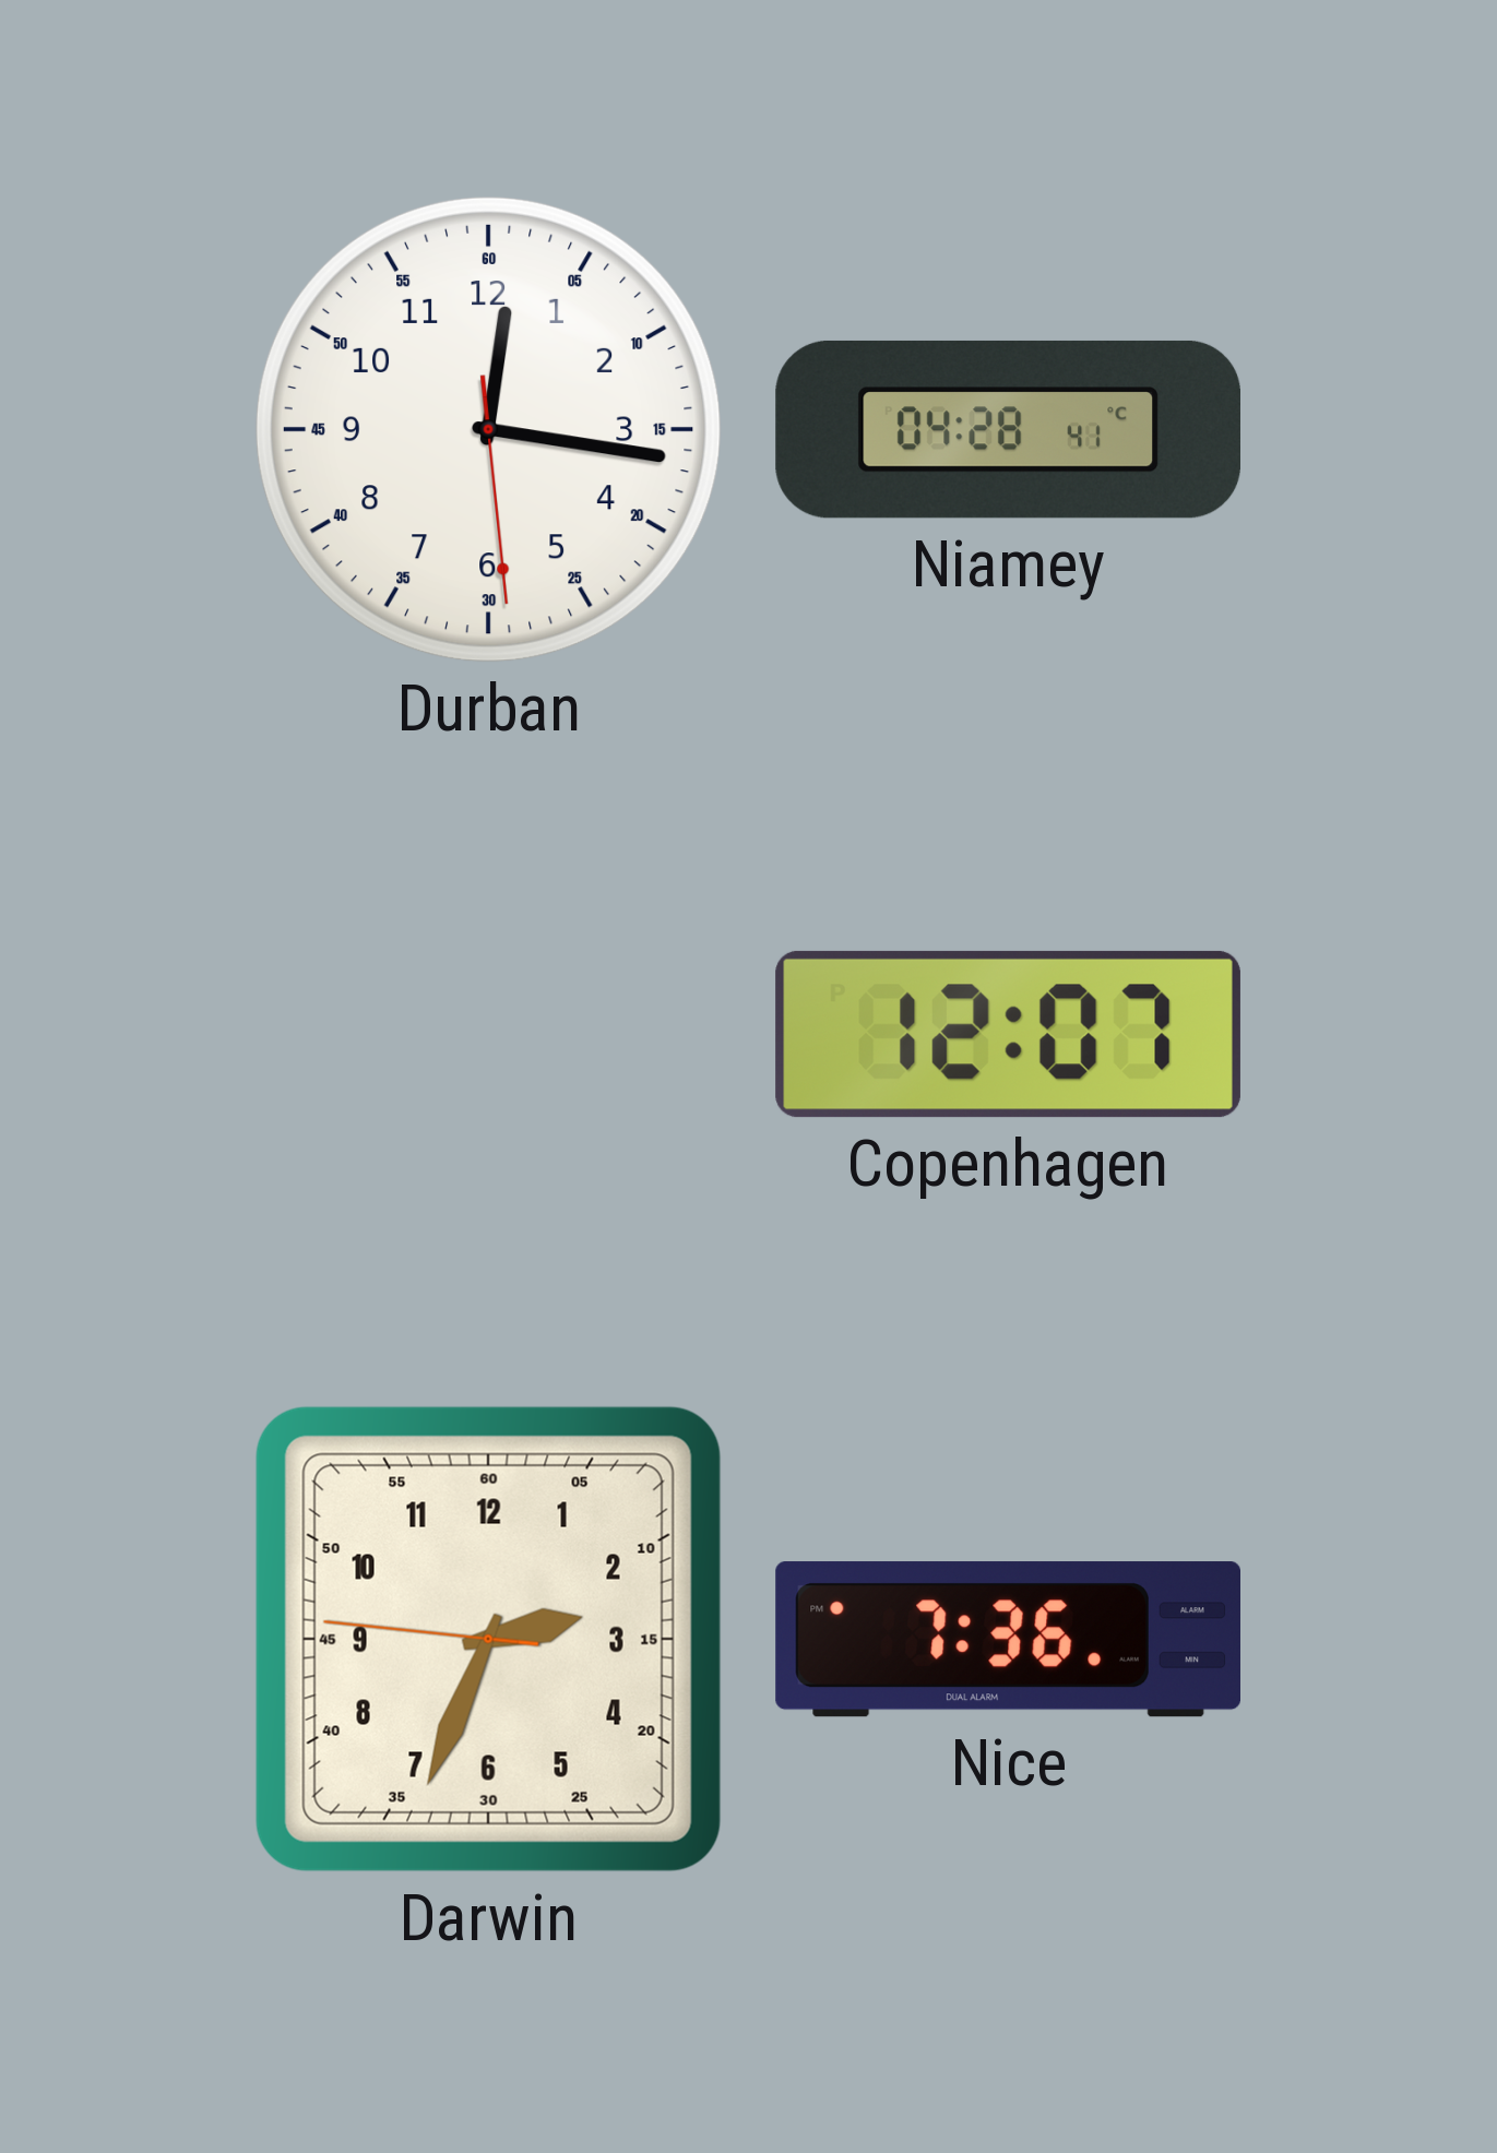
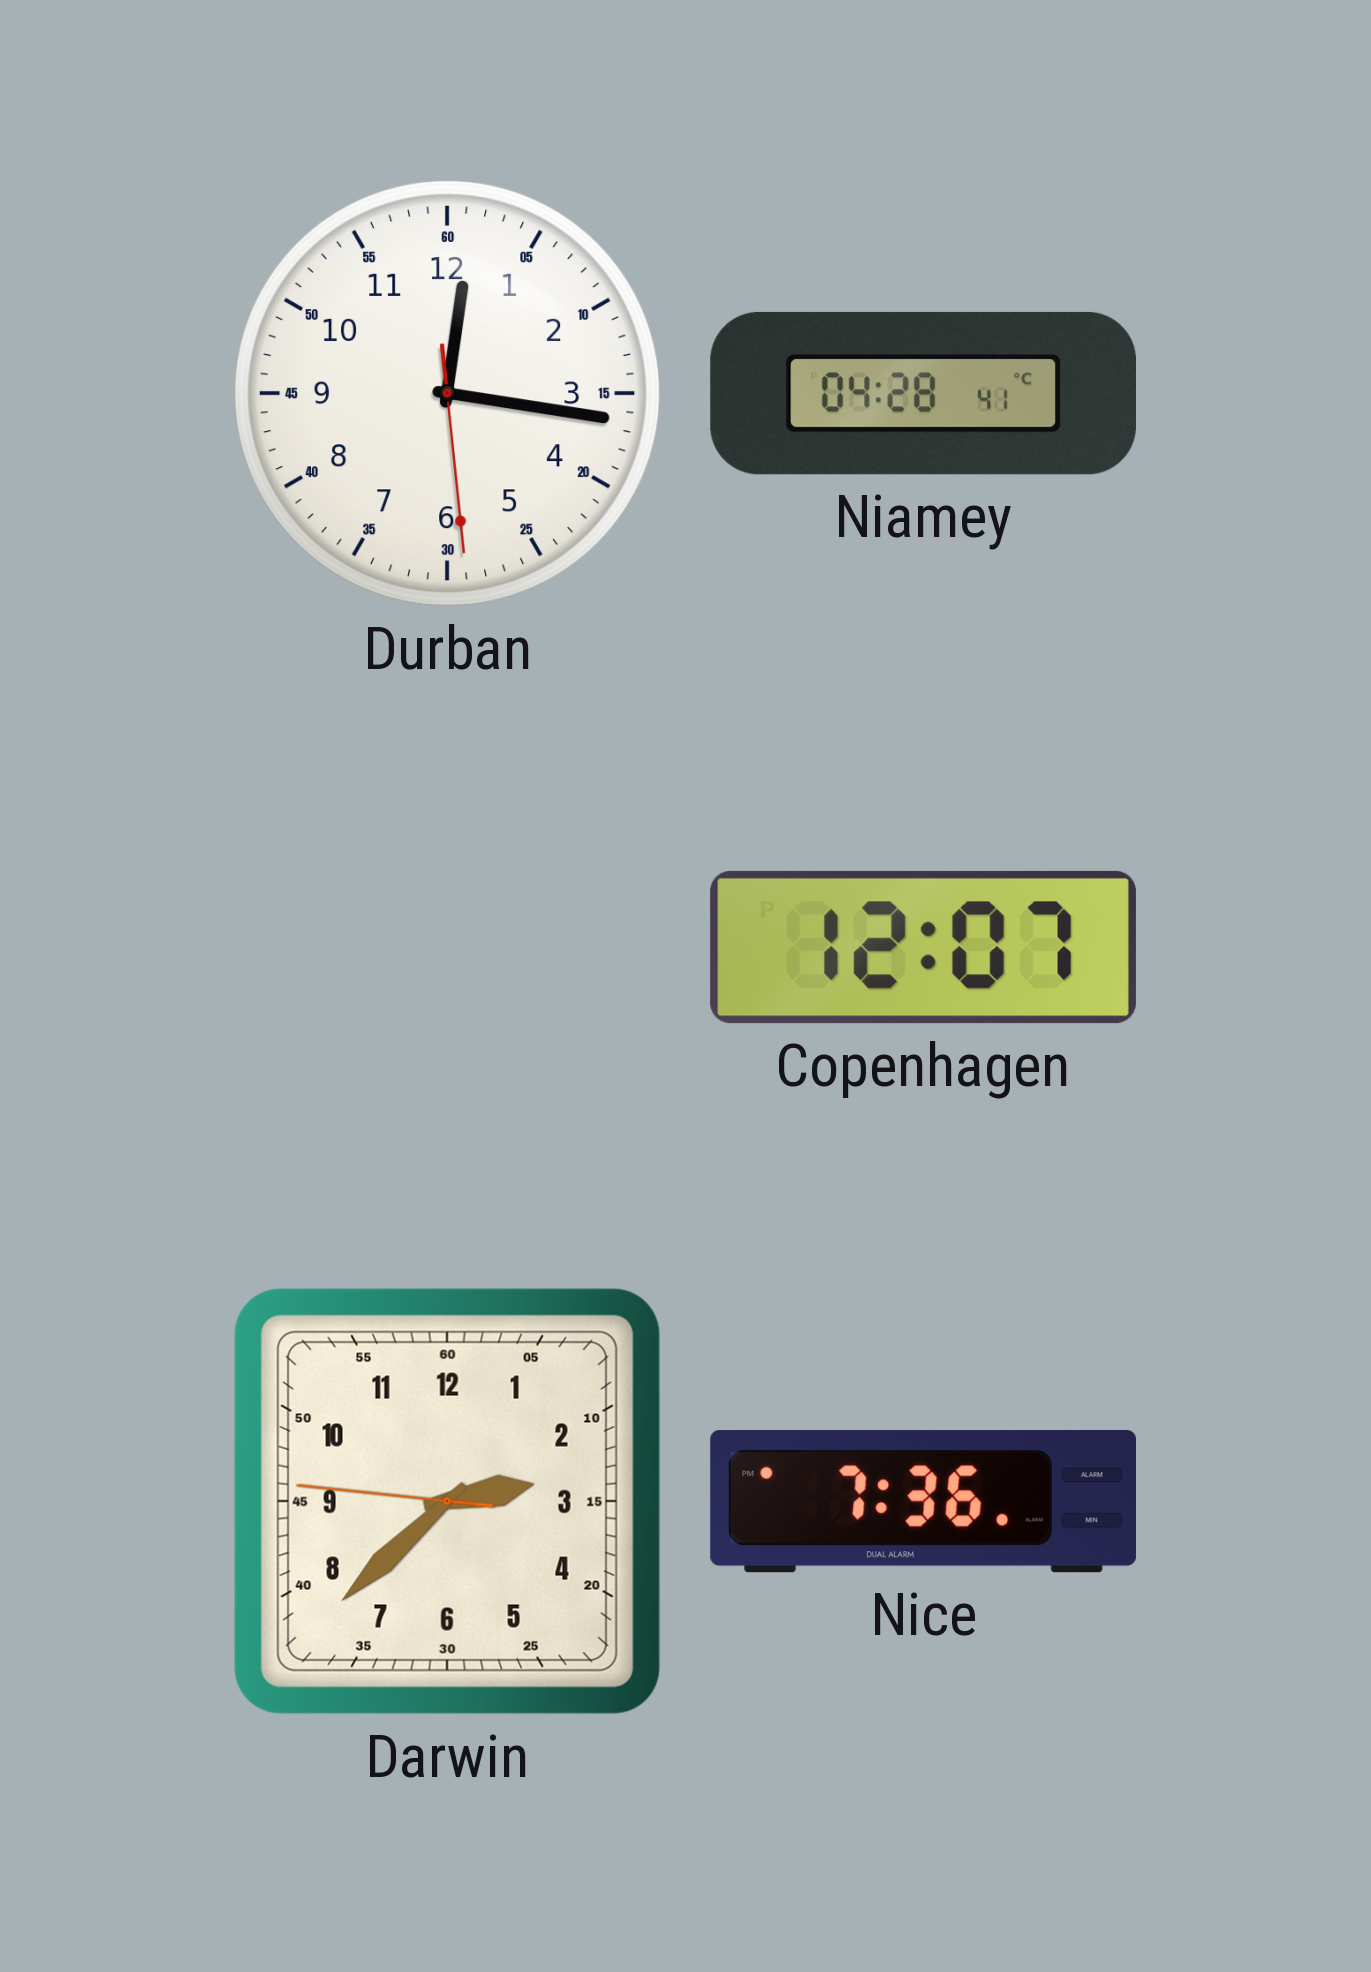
Darwin: 2:33 -> 2:37
